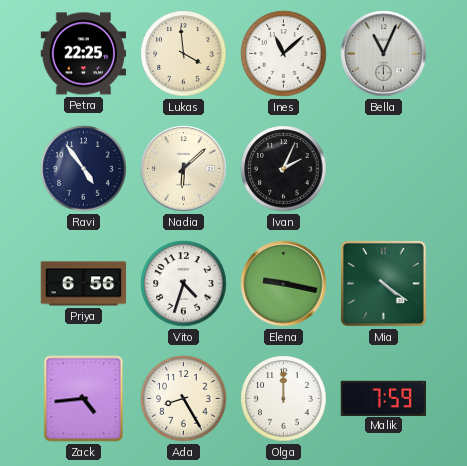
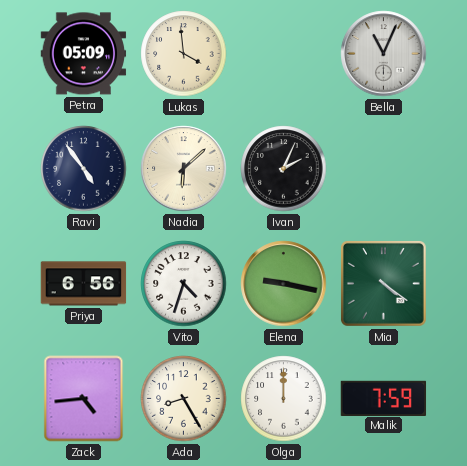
Petra: 22:25 -> 05:09
Ines: 11:08 -> none
